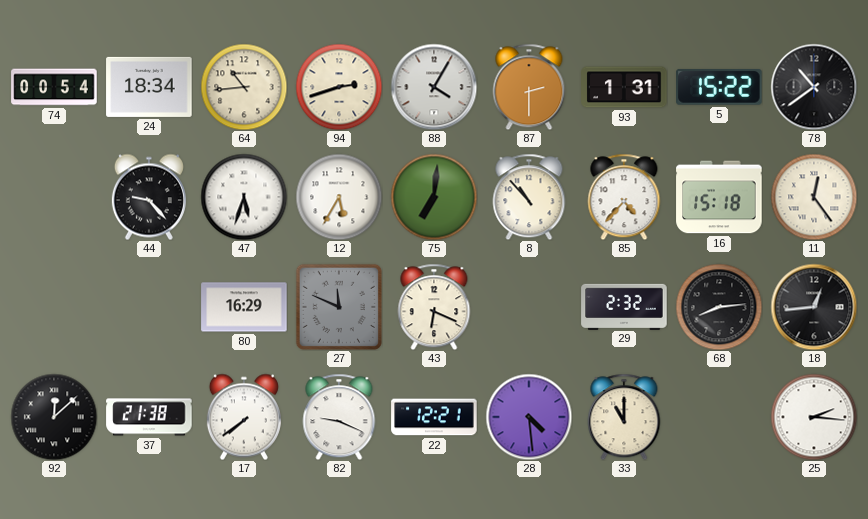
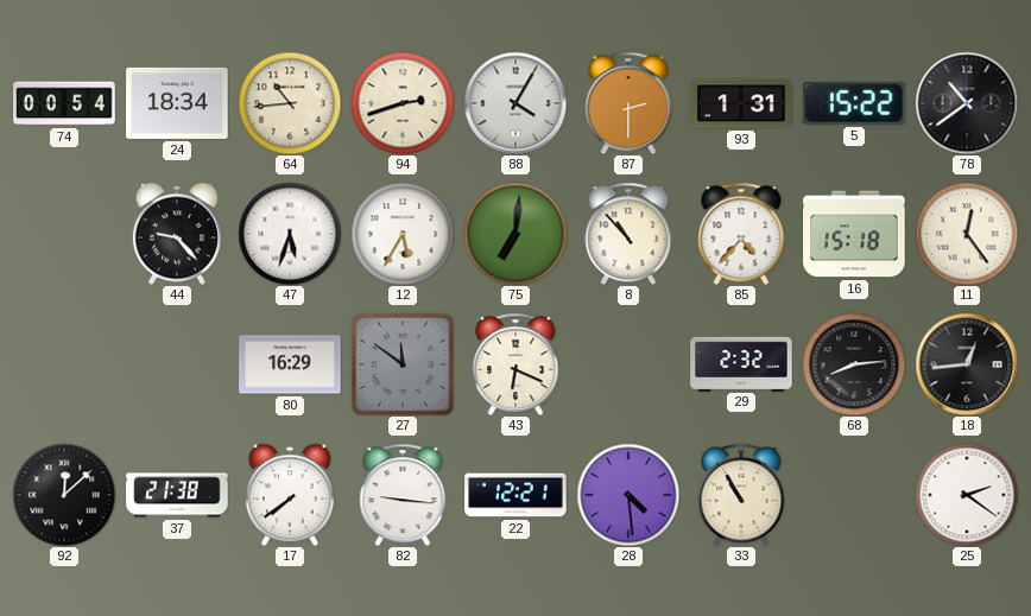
27: 11:49 -> 11:51
82: 9:19 -> 9:16
33: 11:00 -> 10:55
25: 2:16 -> 2:21
